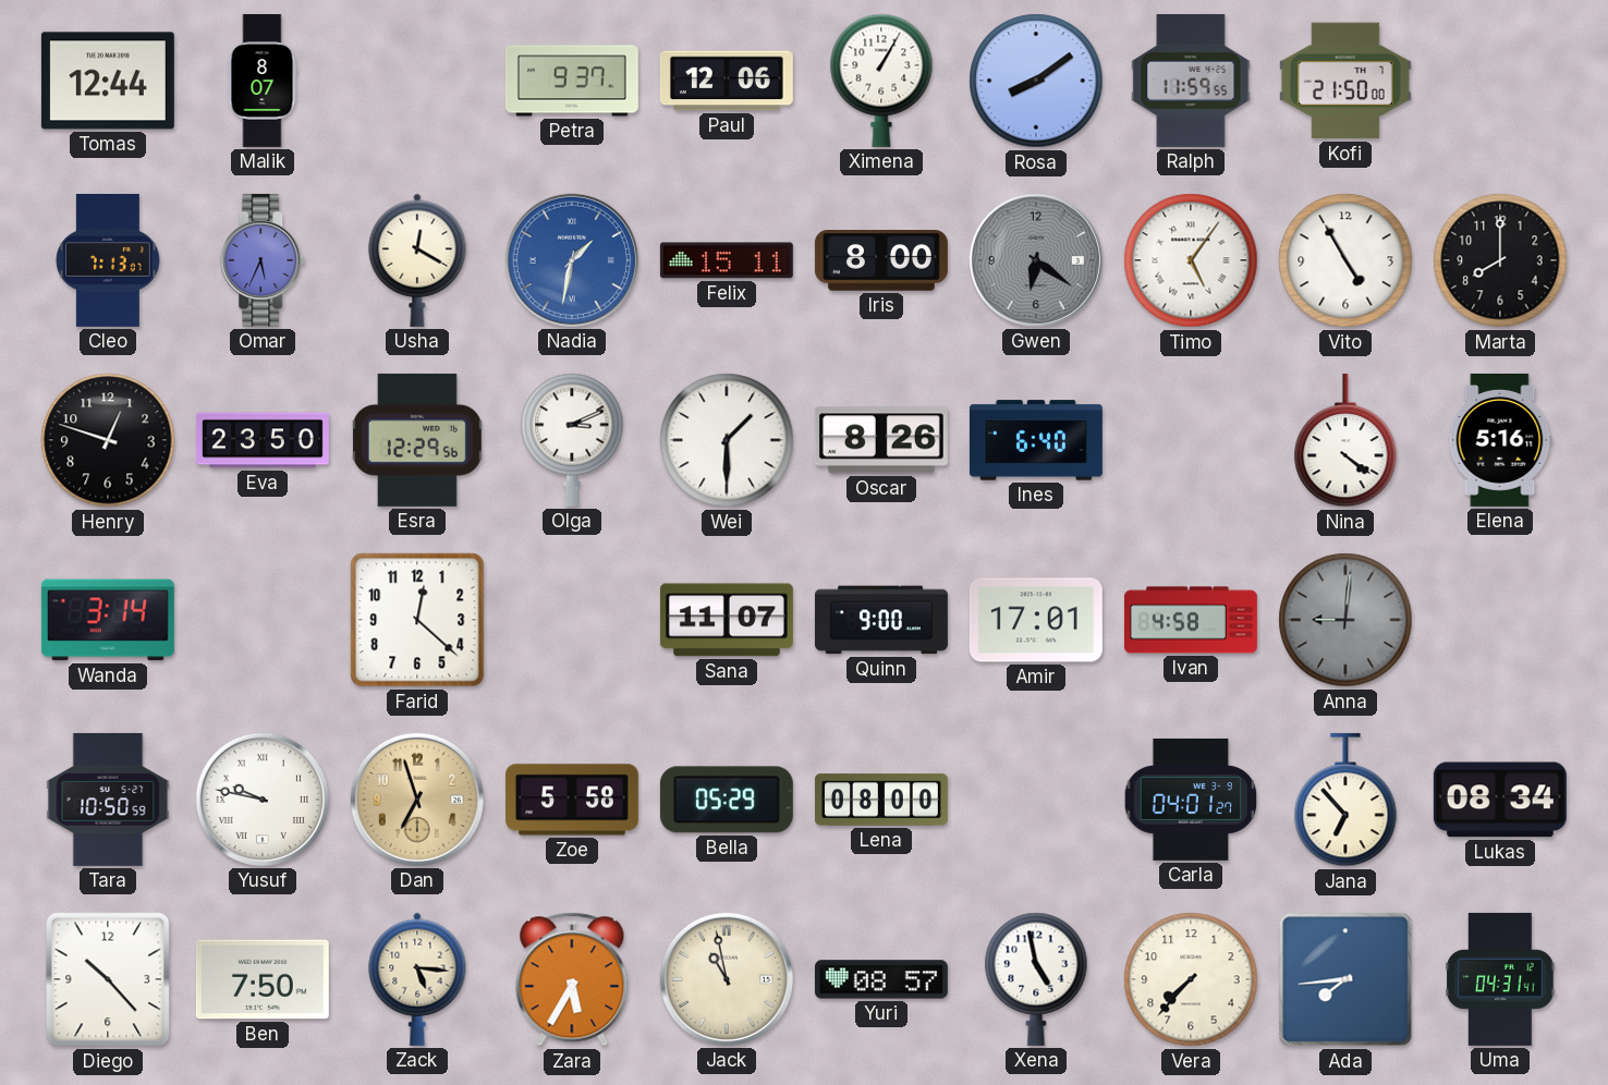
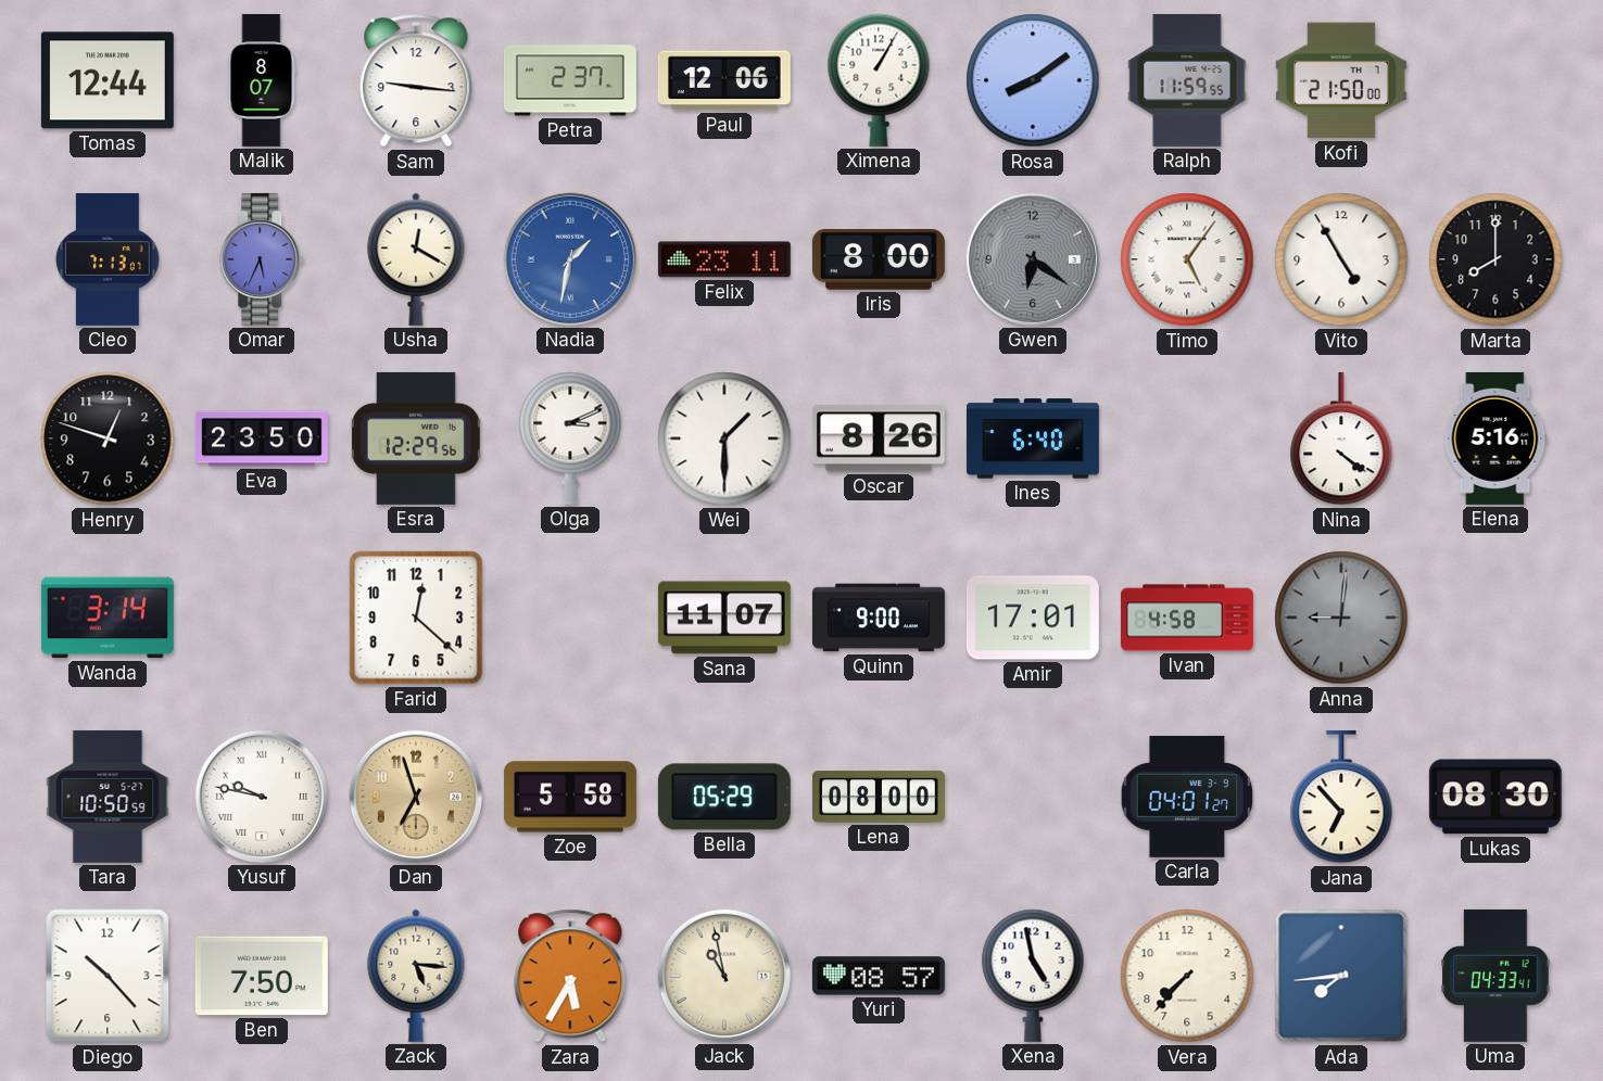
Sam: none -> 9:16
Petra: 9:37 -> 2:37
Felix: 15:11 -> 23:11
Lukas: 08:34 -> 08:30
Uma: 04:31 -> 04:33
